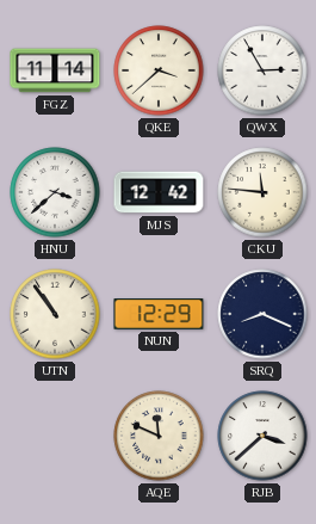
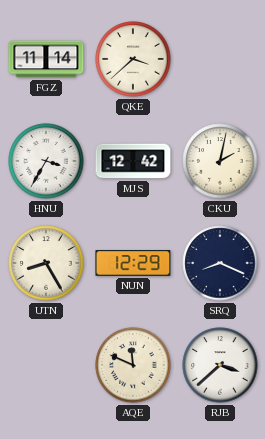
QWX: 2:55 -> none
HNU: 3:38 -> 3:35
CKU: 11:46 -> 2:02
UTN: 10:54 -> 8:25
